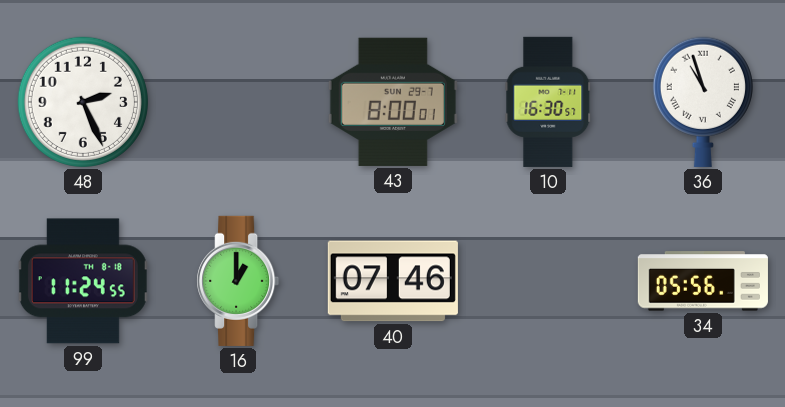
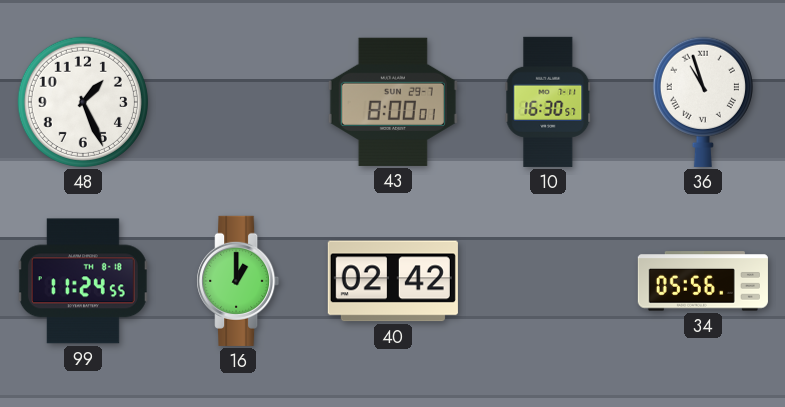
48: 2:26 -> 1:26
40: 07:46 -> 02:42
